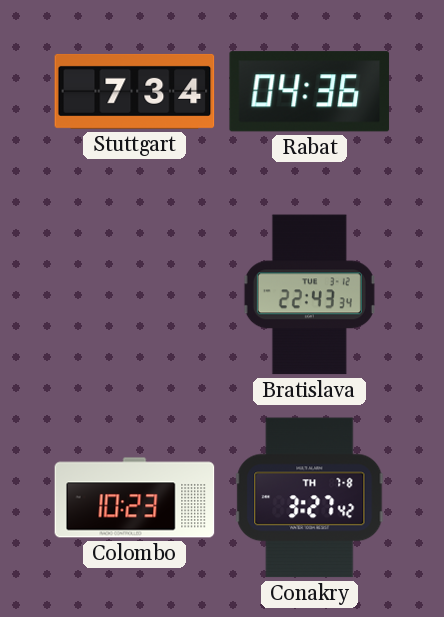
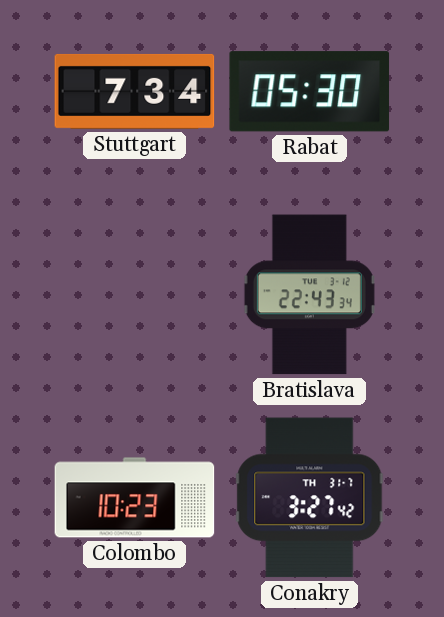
Rabat: 04:36 -> 05:30
Conakry date: TH 7-8 -> TH 31-7
